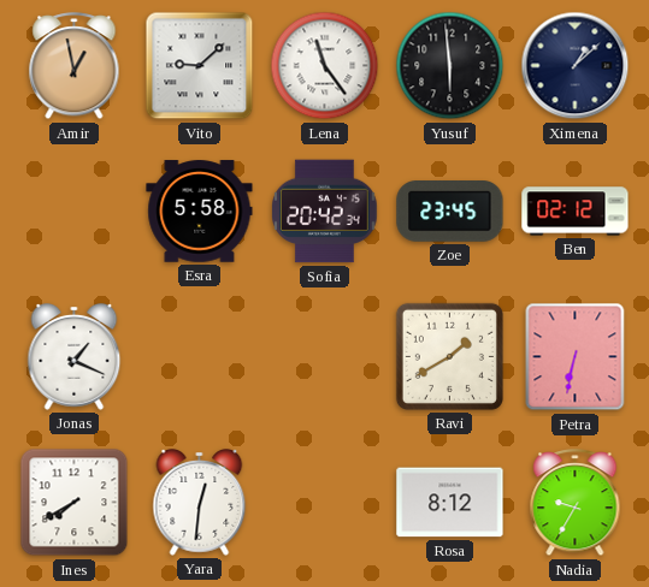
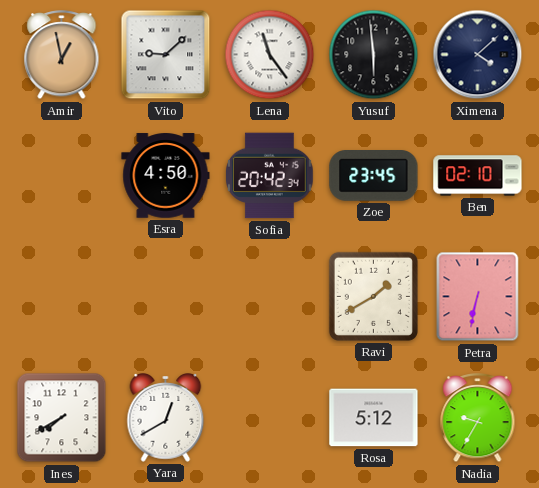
Ximena: 1:08 -> 4:08
Esra: 5:58 -> 4:50
Ben: 02:12 -> 02:10
Jonas: 1:19 -> none
Yara: 12:31 -> 12:40
Rosa: 8:12 -> 5:12
